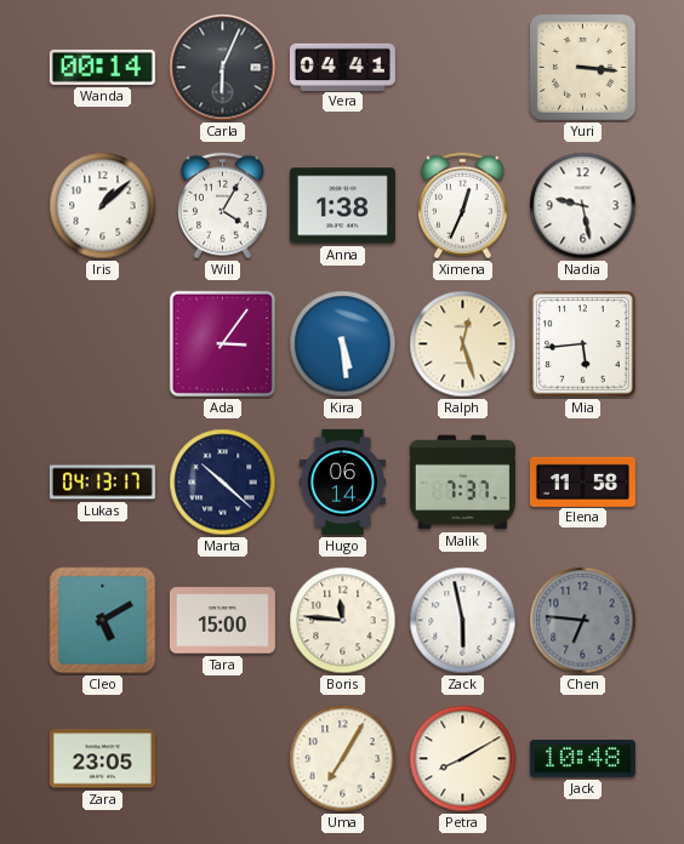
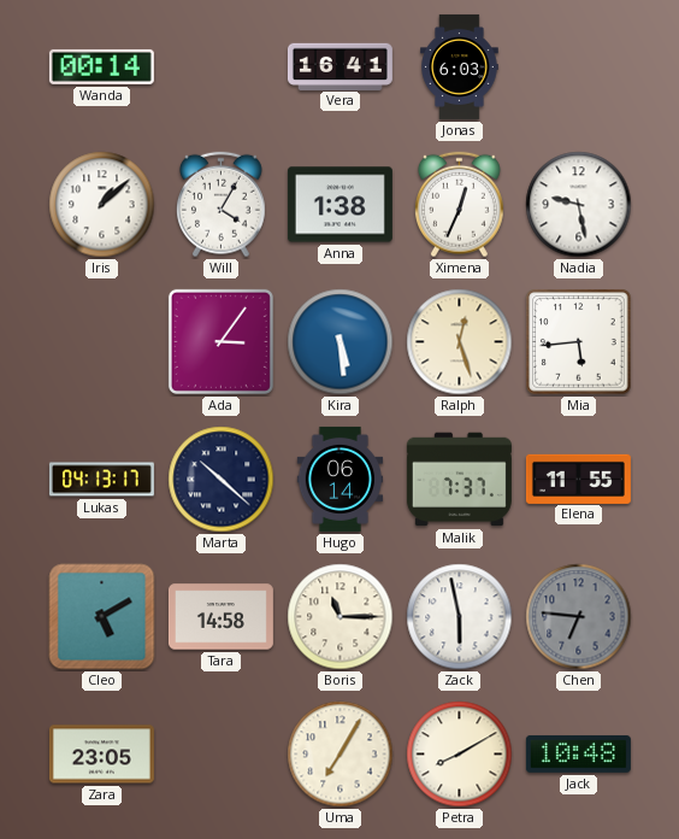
Carla: 6:04 -> none
Vera: 04:41 -> 16:41
Jonas: none -> 6:03
Yuri: 3:16 -> none
Elena: 11:58 -> 11:55
Tara: 15:00 -> 14:58
Boris: 11:46 -> 11:15
